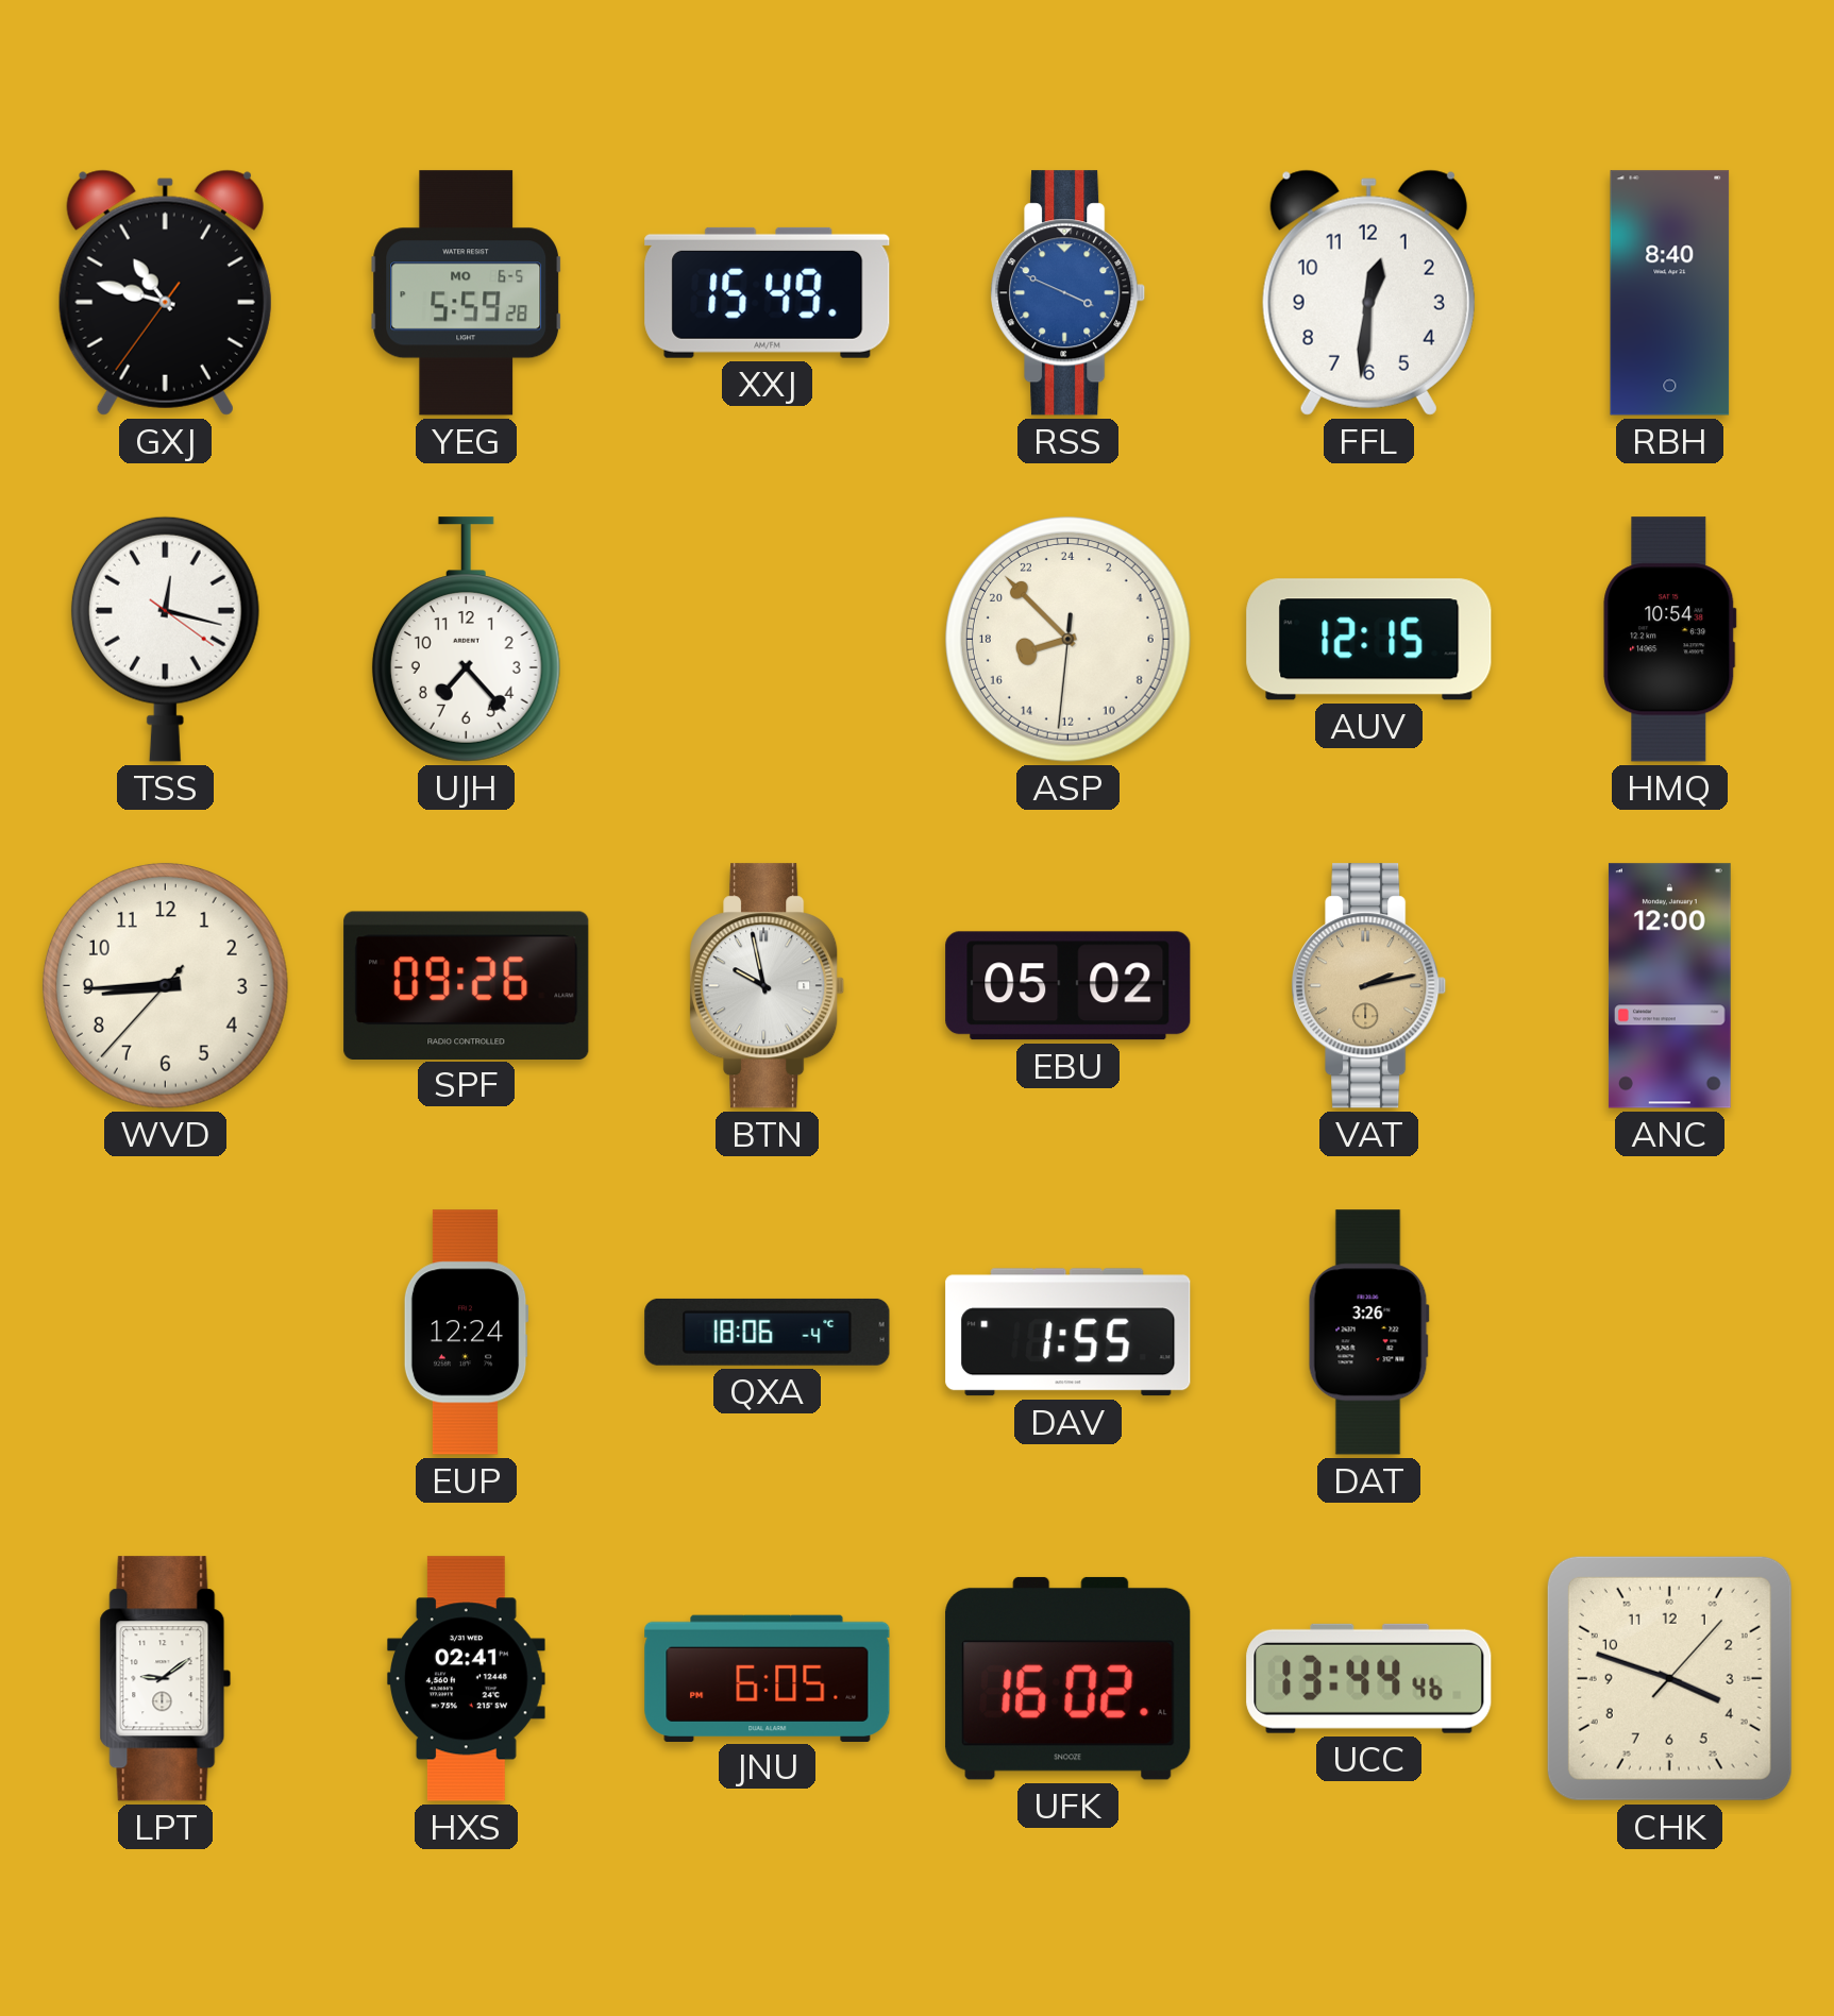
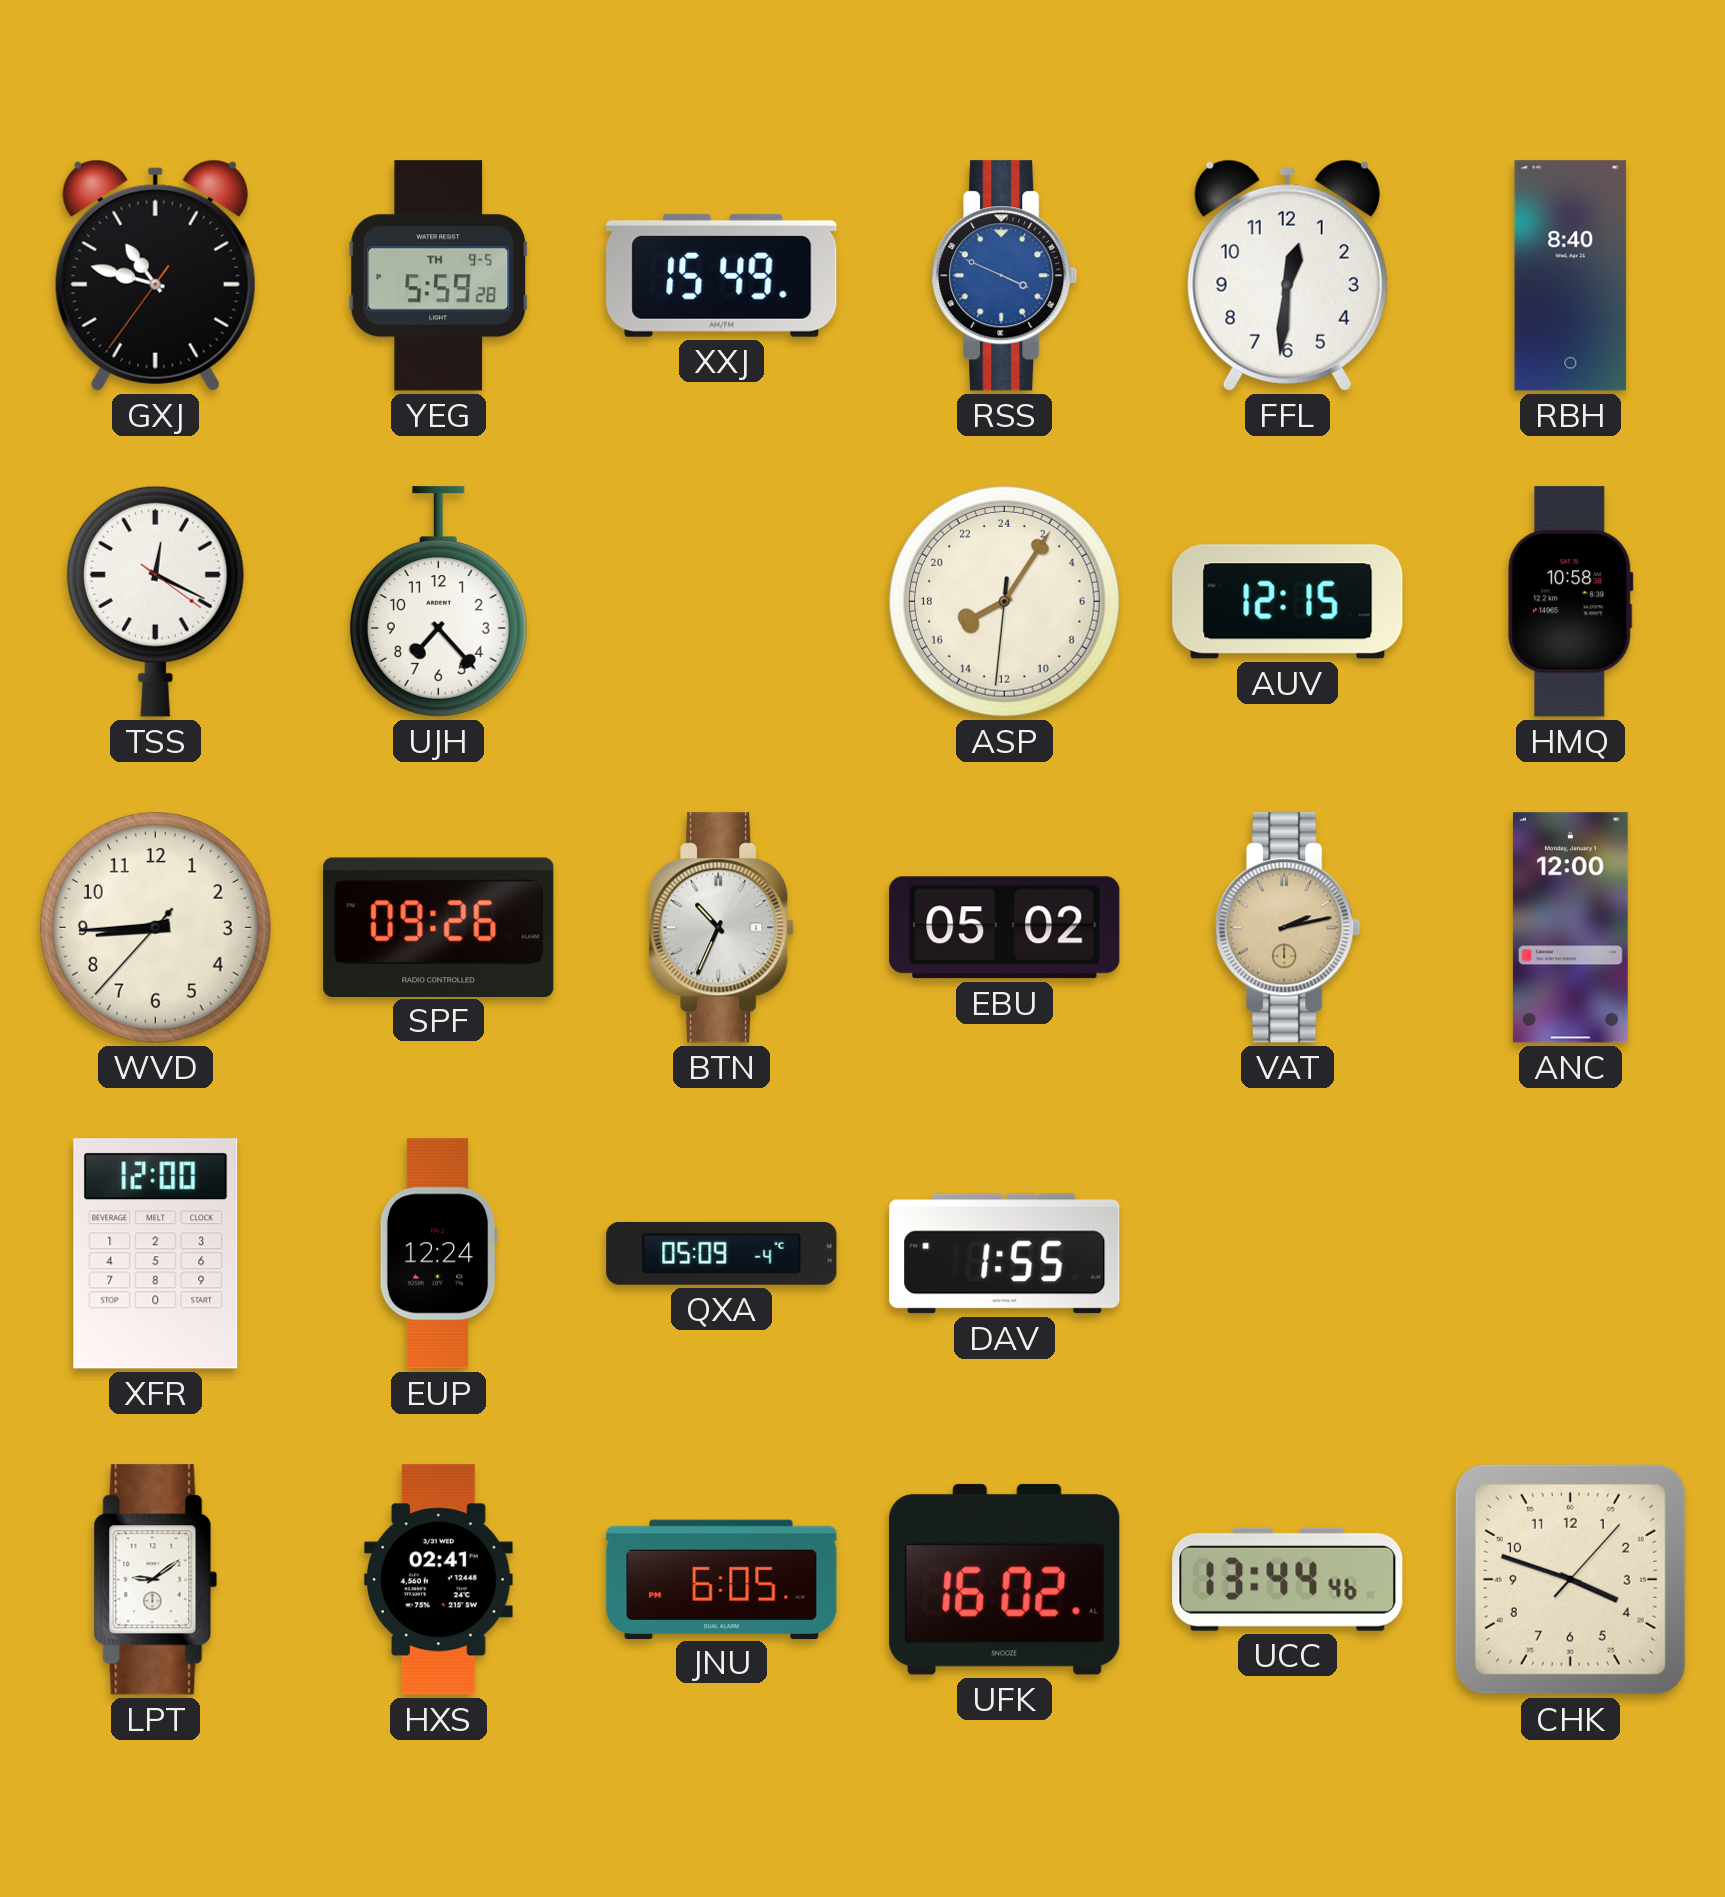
YEG date: MO 6-5 -> TH 9-5
TSS: 12:17 -> 12:19
ASP: 16:52 -> 16:05
HMQ: 10:54 -> 10:58
BTN: 9:58 -> 10:34
XFR: none -> 12:00
QXA: 18:06 -> 05:09
DAT: 3:26 -> none
